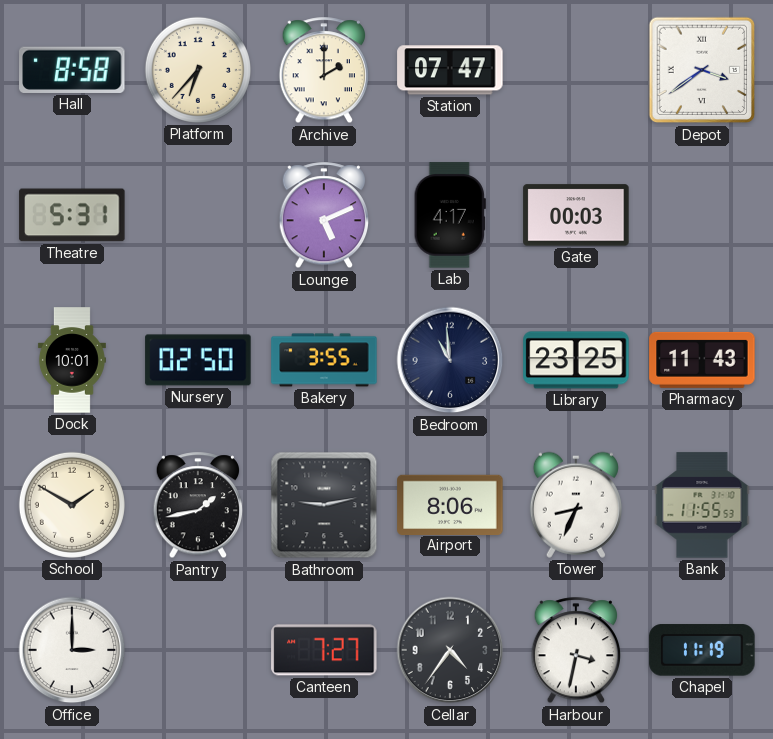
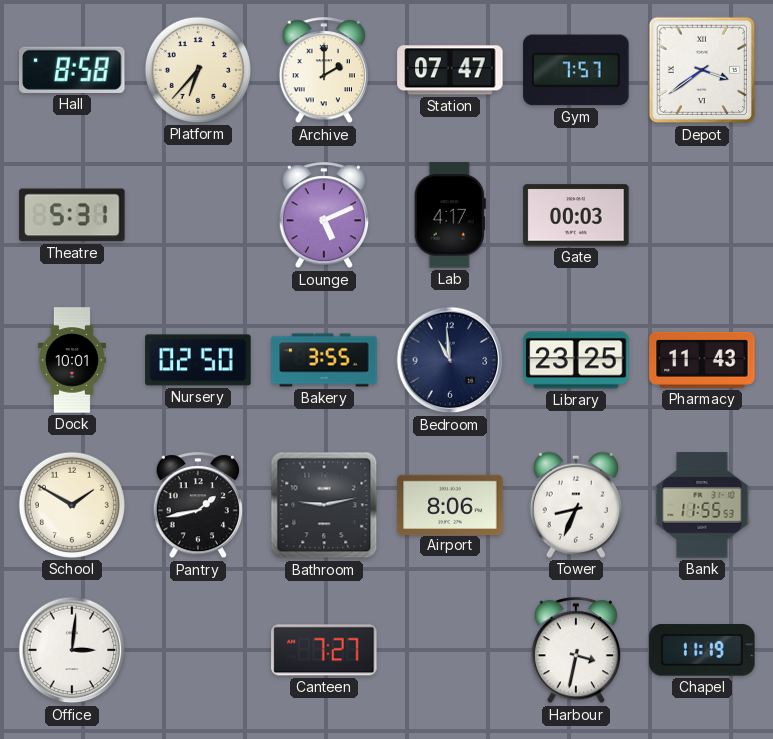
Gym: none -> 7:57
Office: 3:00 -> 3:01
Cellar: 4:36 -> none
